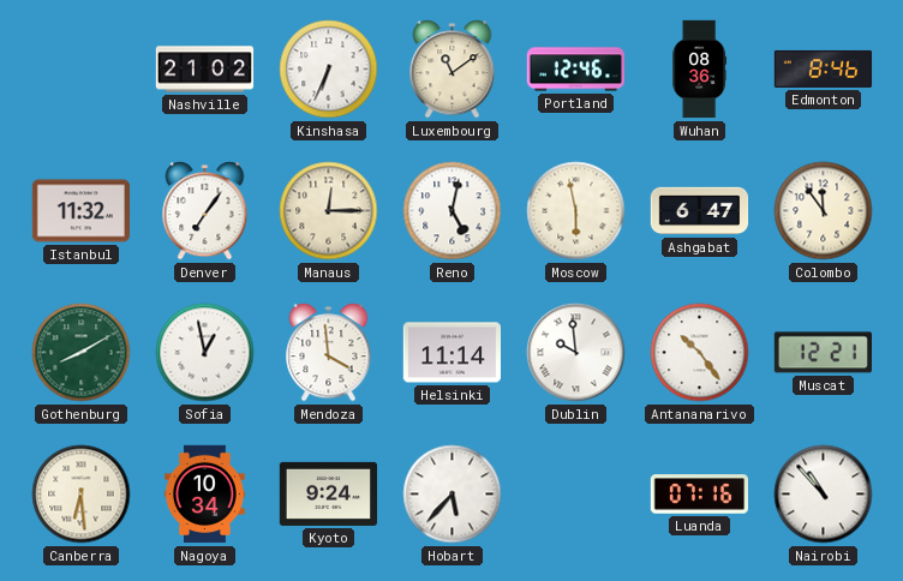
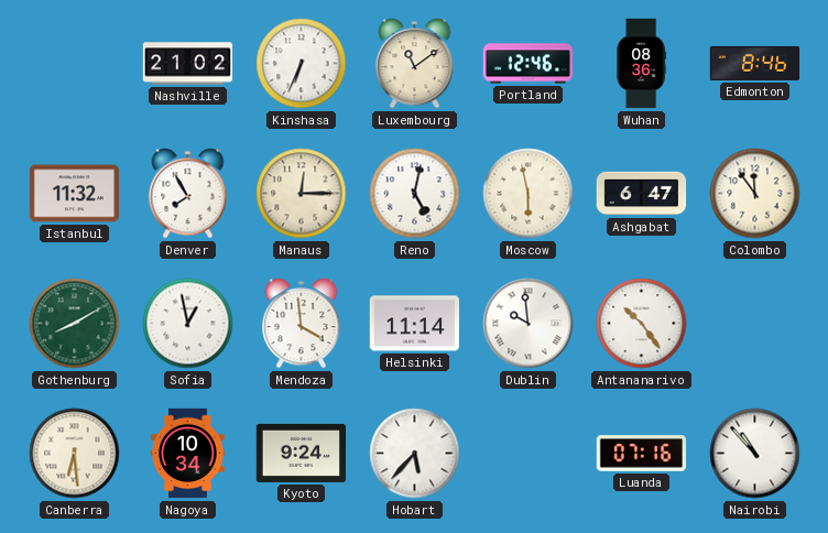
Denver: 7:06 -> 7:55
Muscat: 12:21 -> none
